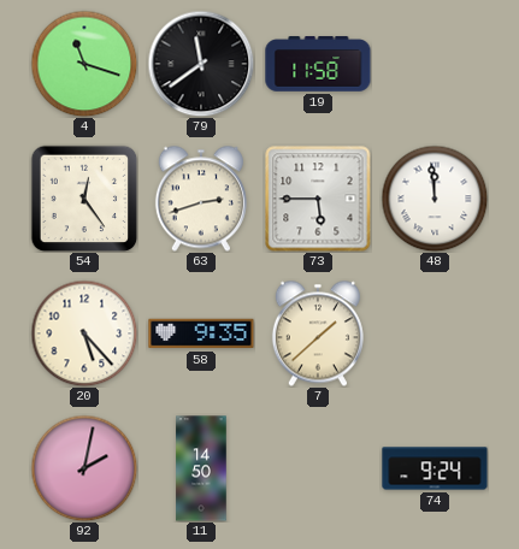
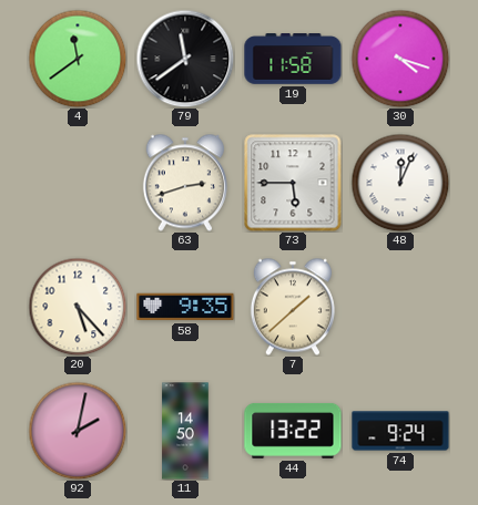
4: 11:18 -> 11:39
30: none -> 4:18
54: 12:24 -> none
48: 11:59 -> 12:04
44: none -> 13:22
